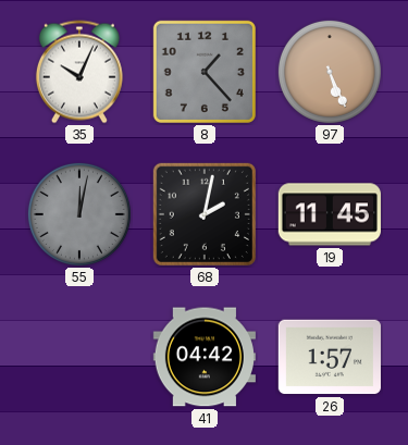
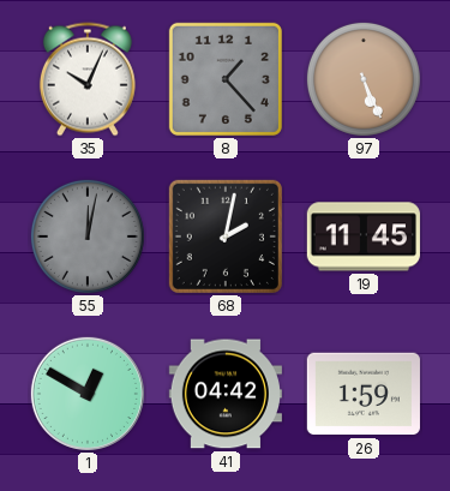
1: none -> 12:50
26: 1:57 -> 1:59
